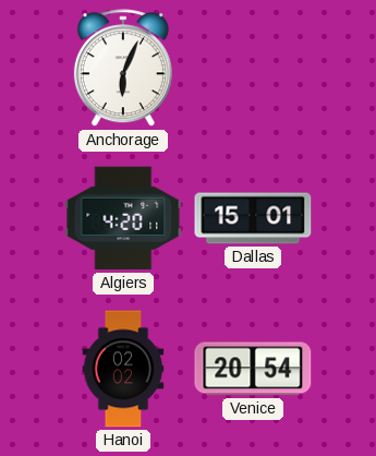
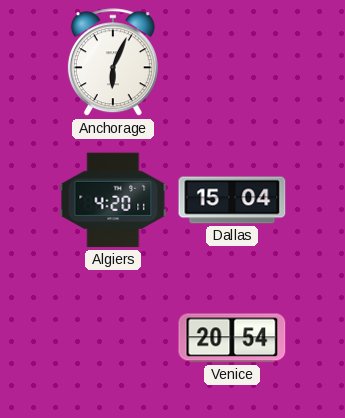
Dallas: 15:01 -> 15:04
Hanoi: 02:02 -> none
